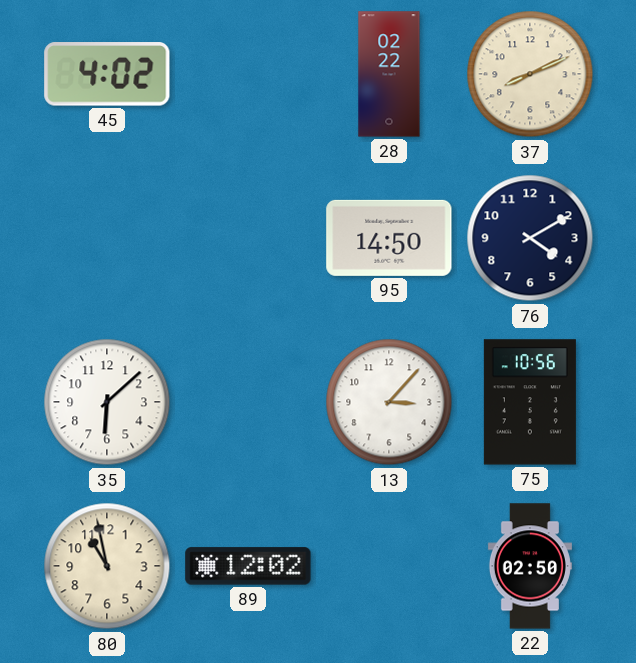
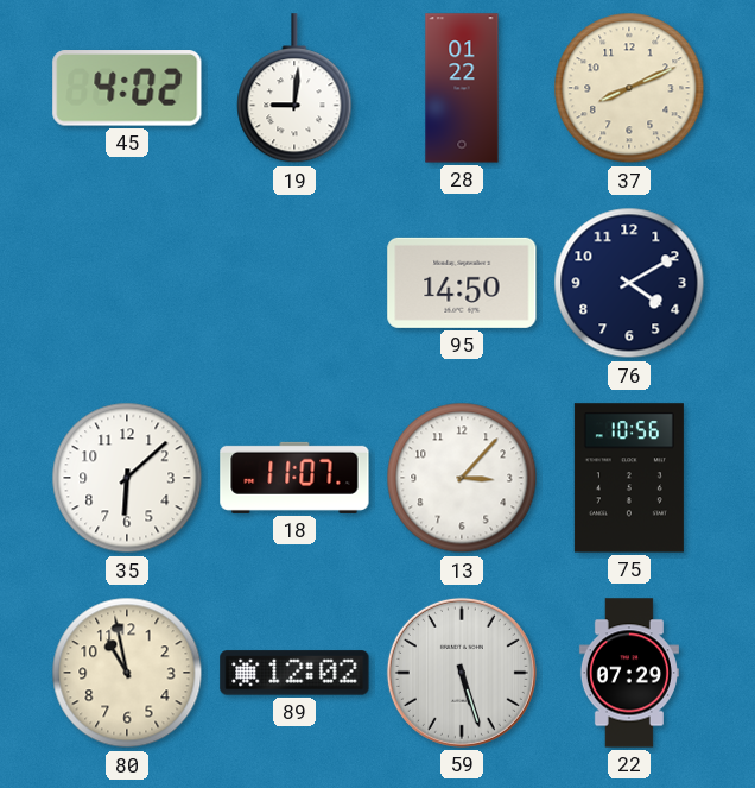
19: none -> 9:01
28: 02:22 -> 01:22
18: none -> 11:07
59: none -> 5:27
22: 02:50 -> 07:29
